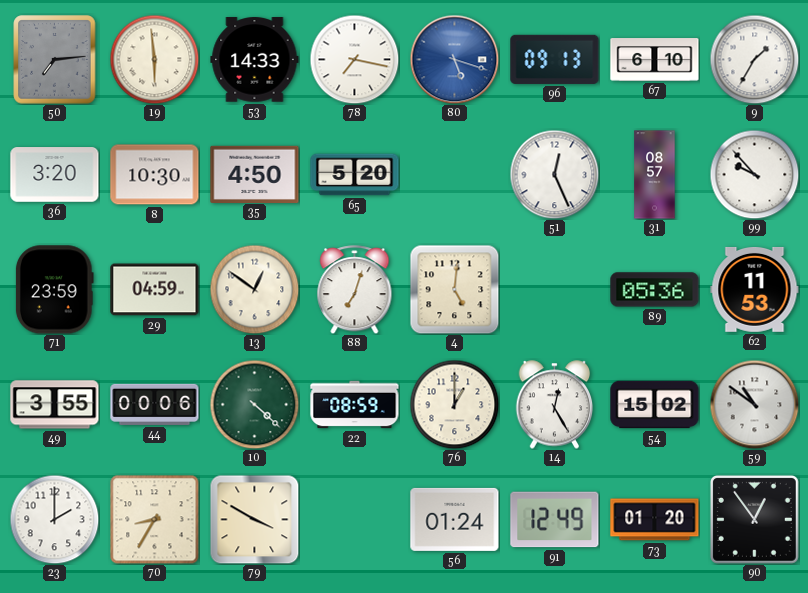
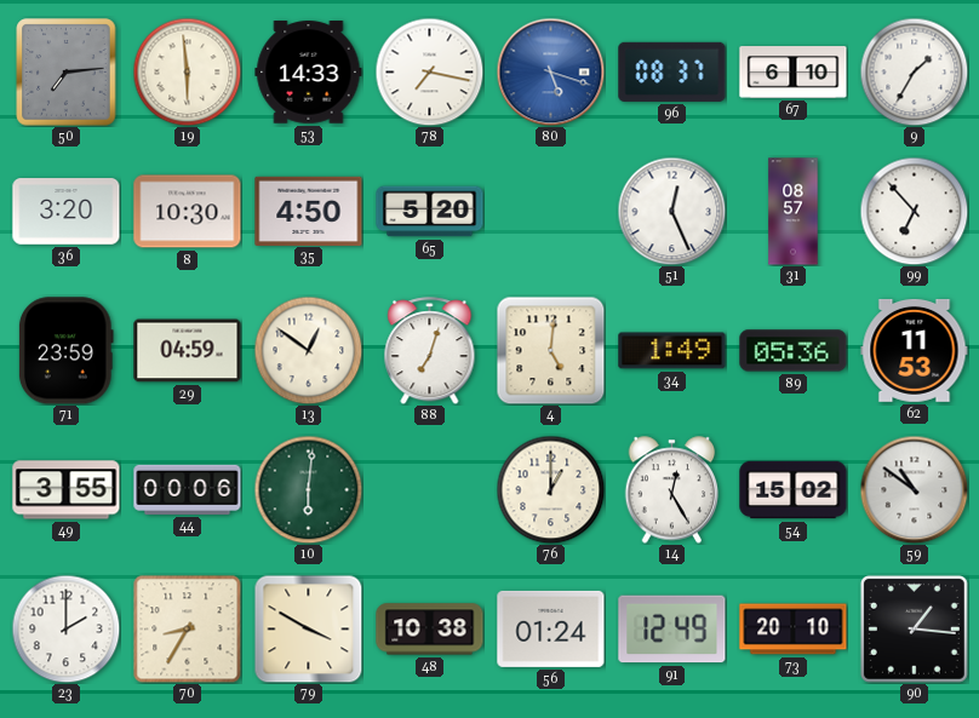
96: 09:13 -> 08:37
99: 9:53 -> 6:53
34: none -> 1:49
10: 4:22 -> 6:01
22: 08:59 -> none
48: none -> 10:38
73: 01:20 -> 20:10
90: 12:54 -> 1:16
